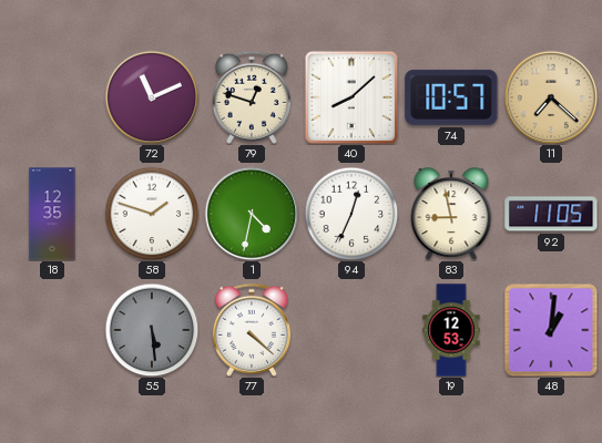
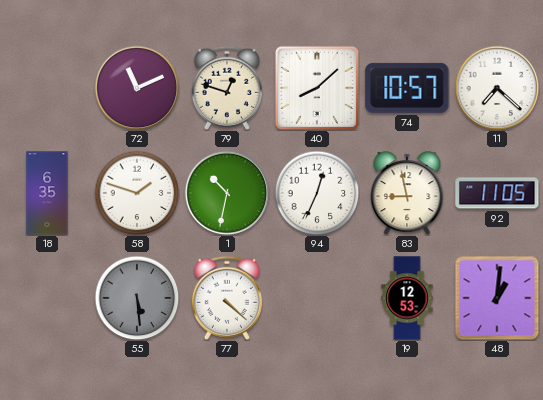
11 dial: champagne -> white
18: 12:35 -> 6:35
1: 4:32 -> 10:32
